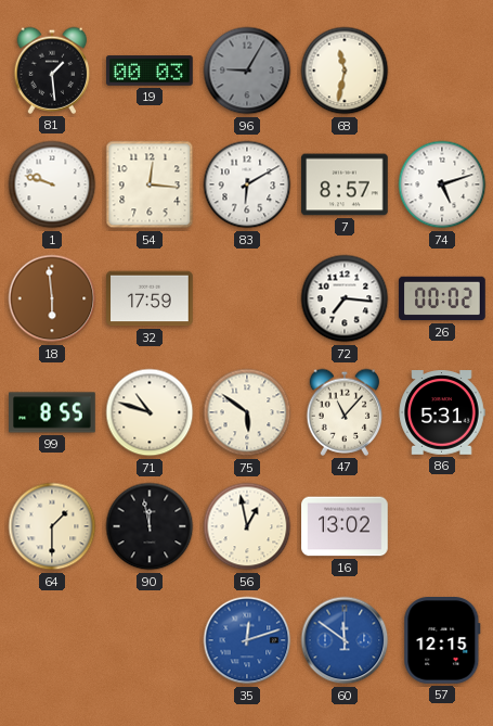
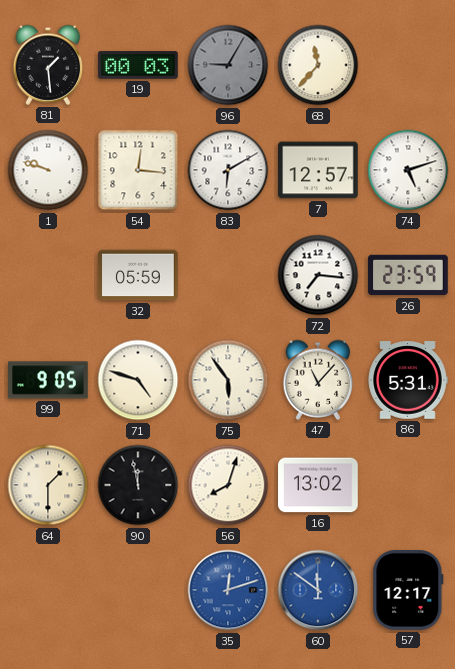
68: 11:32 -> 11:37
7: 8:57 -> 12:57
18: 5:59 -> none
32: 17:59 -> 05:59
26: 00:02 -> 23:59
99: 8:55 -> 9:05
71: 10:48 -> 4:48
75: 5:51 -> 5:54
56: 12:58 -> 8:03
57: 12:15 -> 12:17
